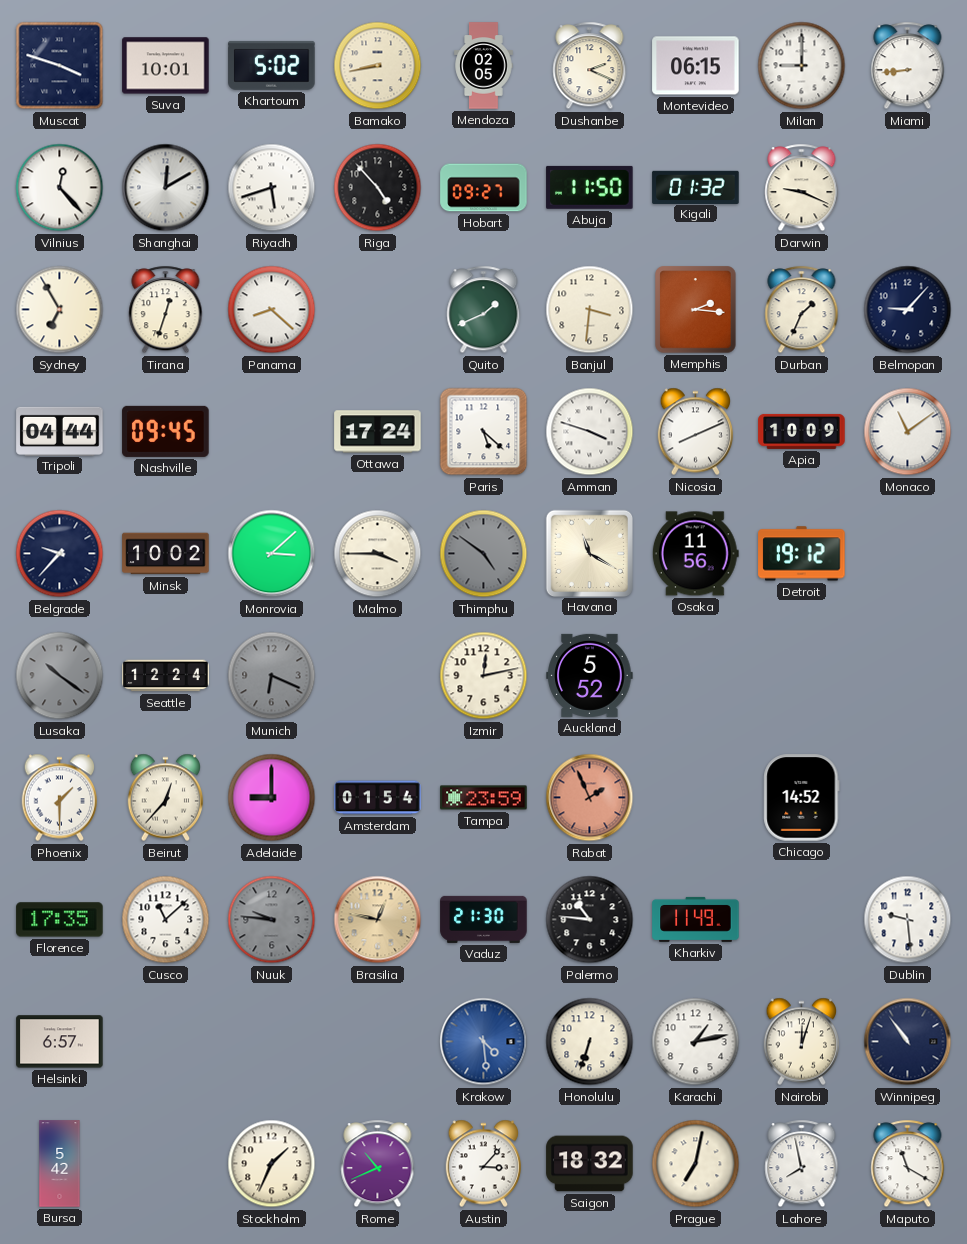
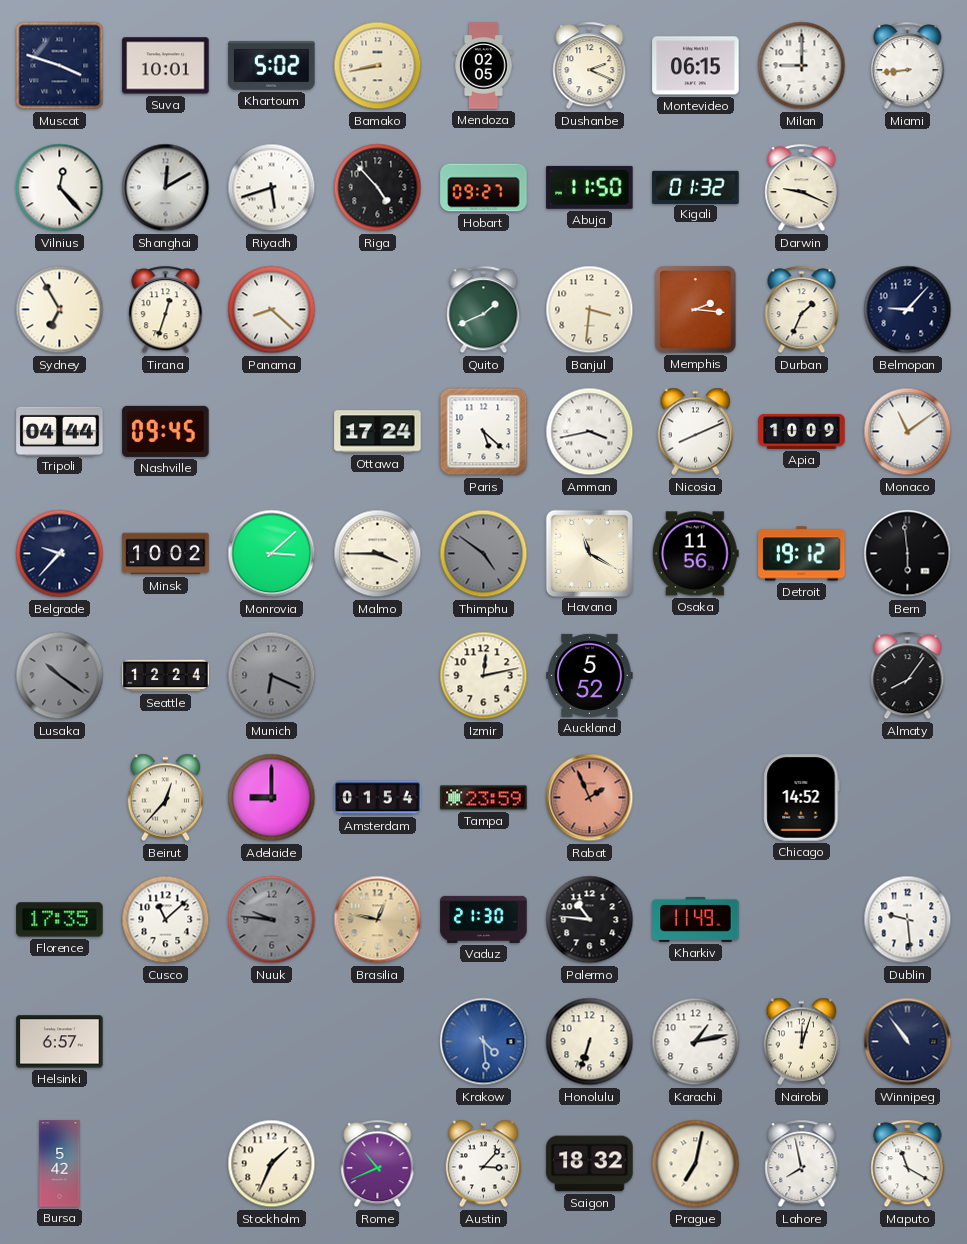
Amman: 3:48 -> 3:43
Bern: none -> 5:59
Almaty: none -> 8:06
Phoenix: 1:30 -> none
